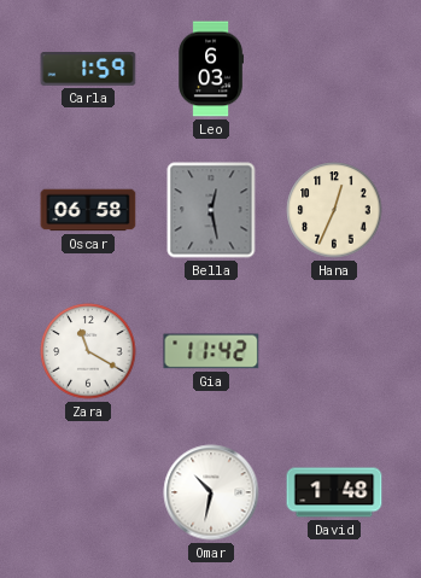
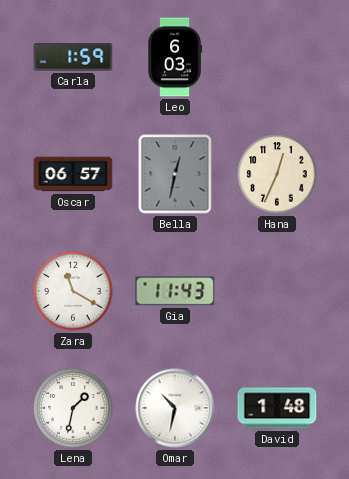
Oscar: 06:58 -> 06:57
Bella: 12:28 -> 12:32
Gia: 11:42 -> 11:43
Lena: none -> 1:32
